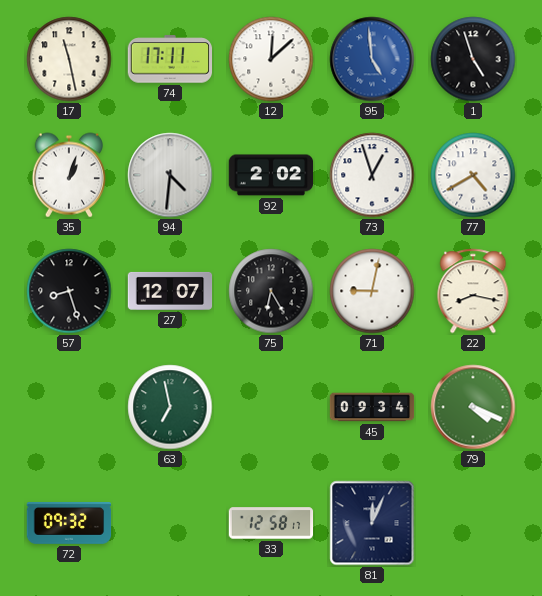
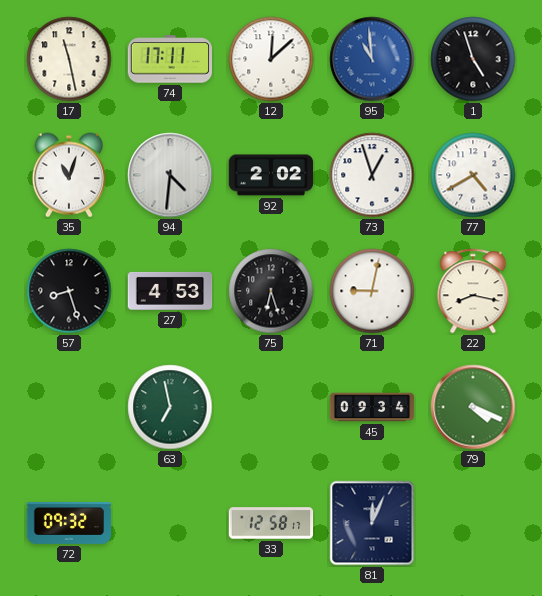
95: 4:59 -> 10:59
35: 1:03 -> 11:03
27: 12:07 -> 4:53
75: 6:25 -> 6:27
